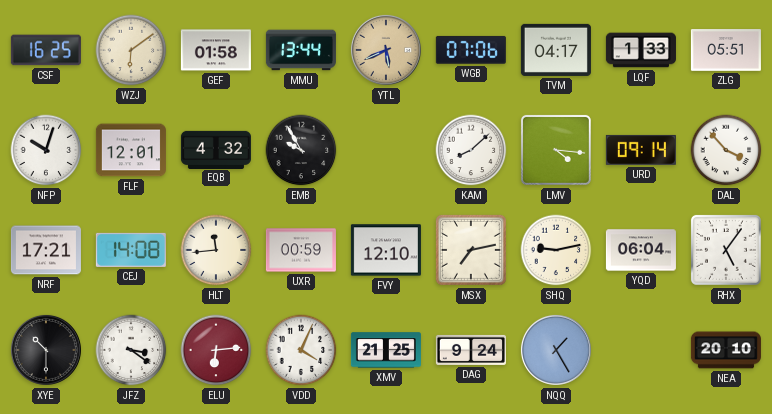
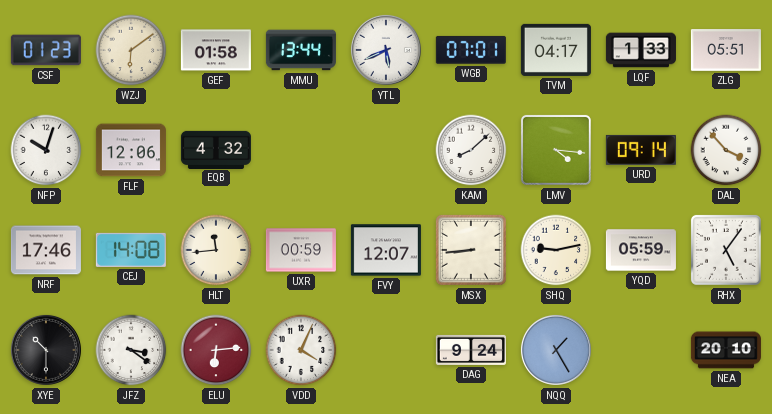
CSF: 16:25 -> 01:23
YTL dial: champagne -> white
WGB: 07:06 -> 07:01
FLF: 12:01 -> 12:06
EMB: 9:55 -> none
NRF: 17:21 -> 17:46
FVY: 12:10 -> 12:07
MSX: 7:13 -> 8:44
YQD: 06:04 -> 05:59
XMV: 21:25 -> none
